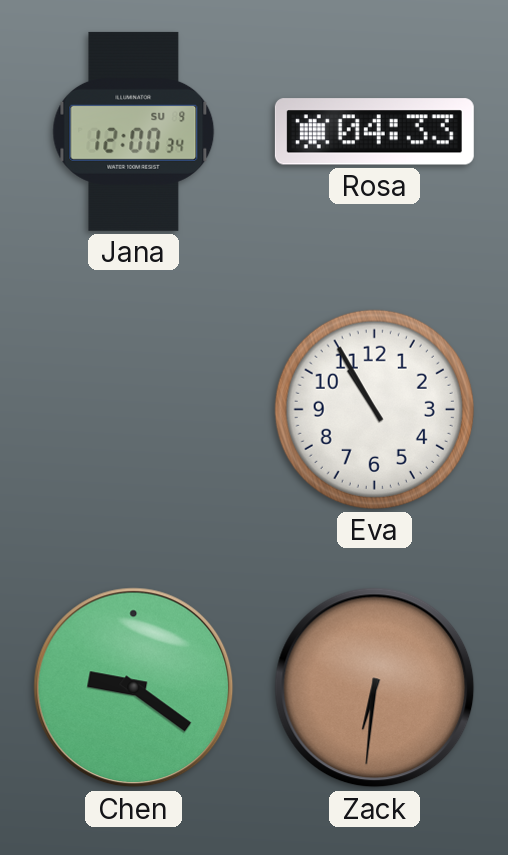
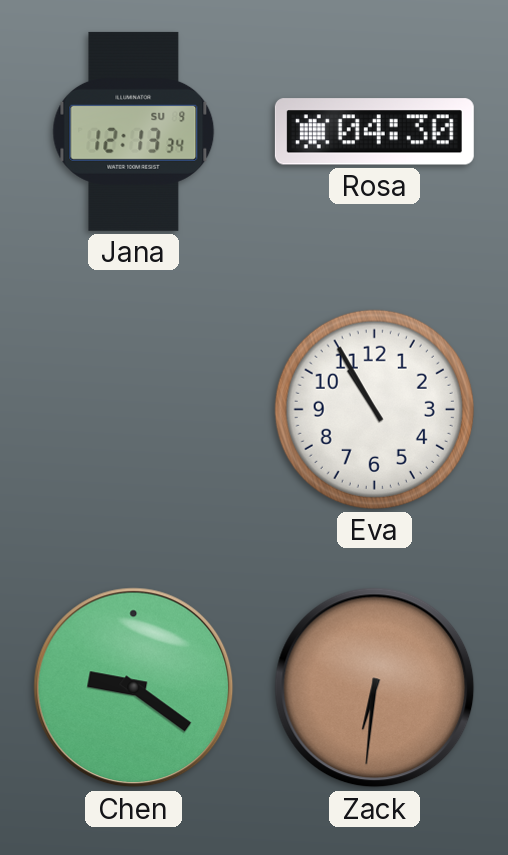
Jana: 12:00 -> 12:13
Rosa: 04:33 -> 04:30
